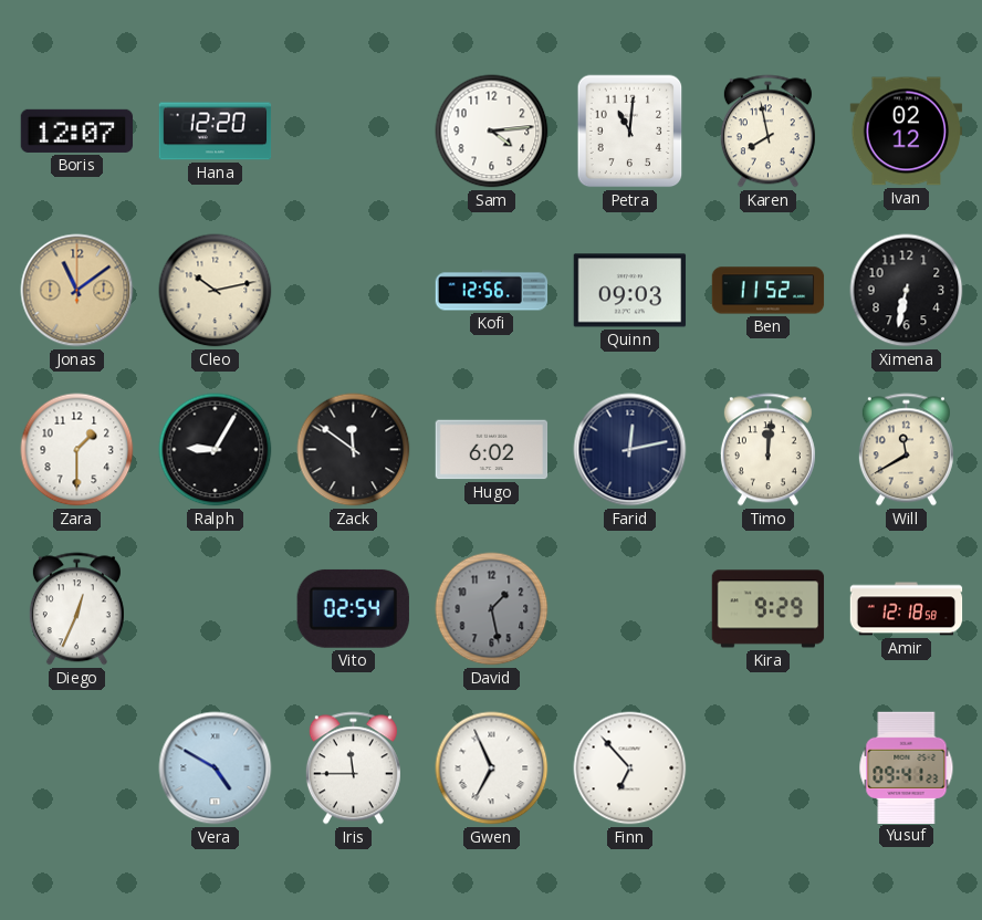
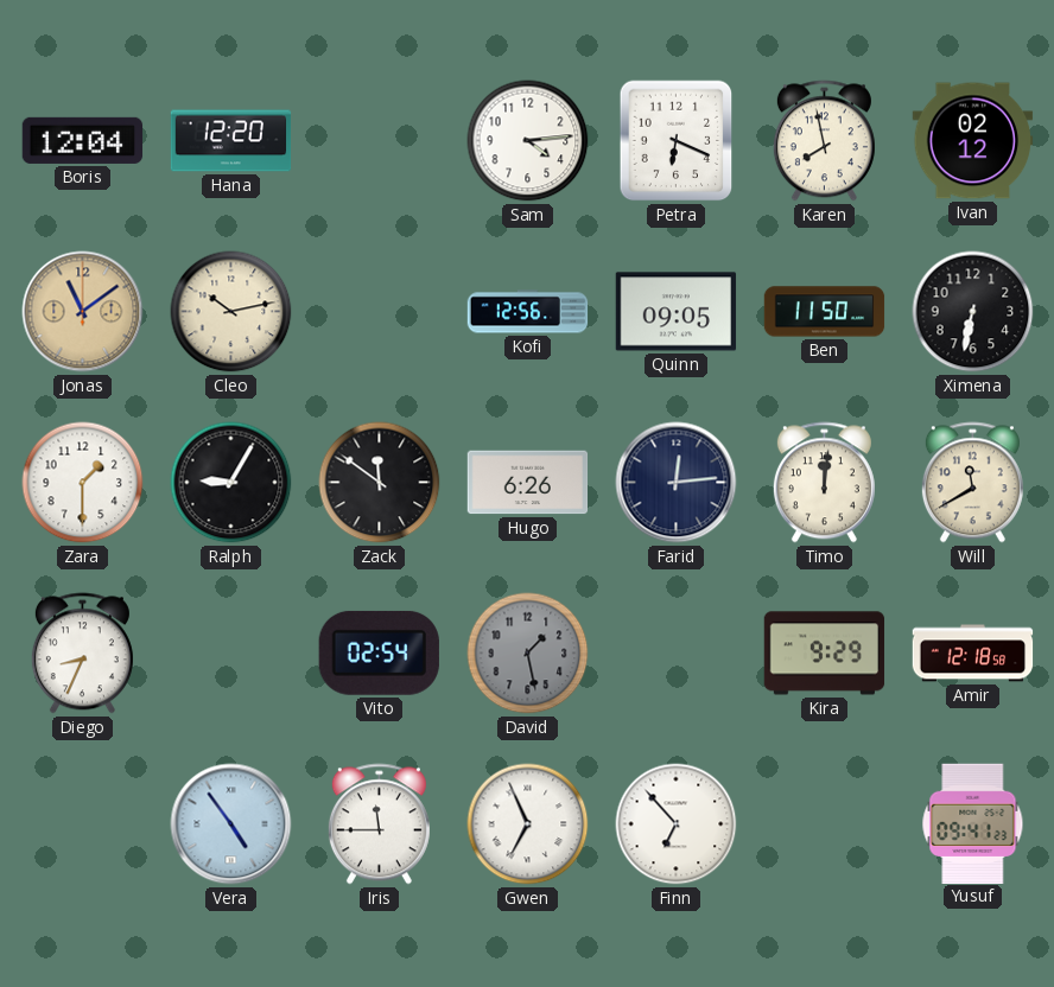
Boris: 12:07 -> 12:04
Petra: 11:01 -> 6:19
Quinn: 09:03 -> 09:05
Ben: 11:52 -> 11:50
Hugo: 6:02 -> 6:26
Farid: 12:13 -> 12:14
Diego: 12:34 -> 8:34
Vera: 4:50 -> 4:54
